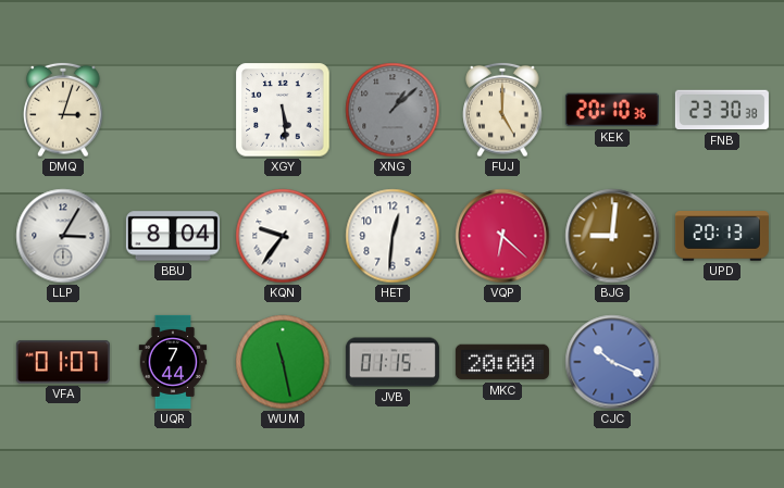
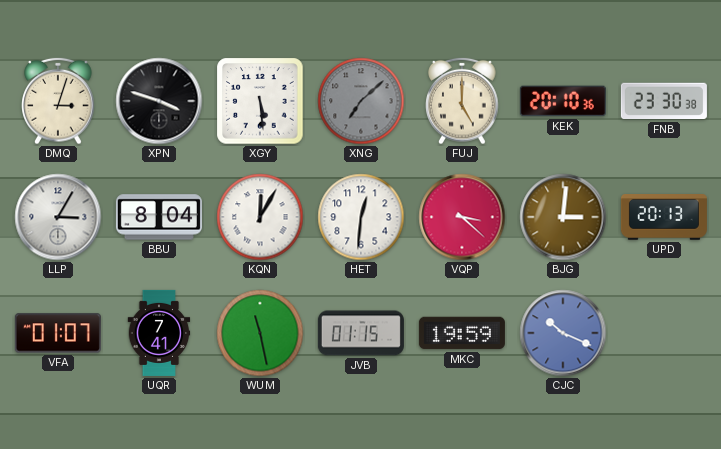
XPN: none -> 3:48
XNG: 1:08 -> 7:08
KQN: 9:36 -> 12:05
VQP: 6:22 -> 3:22
BJG: 9:01 -> 3:01
UQR: 7:44 -> 7:41
MKC: 20:00 -> 19:59
